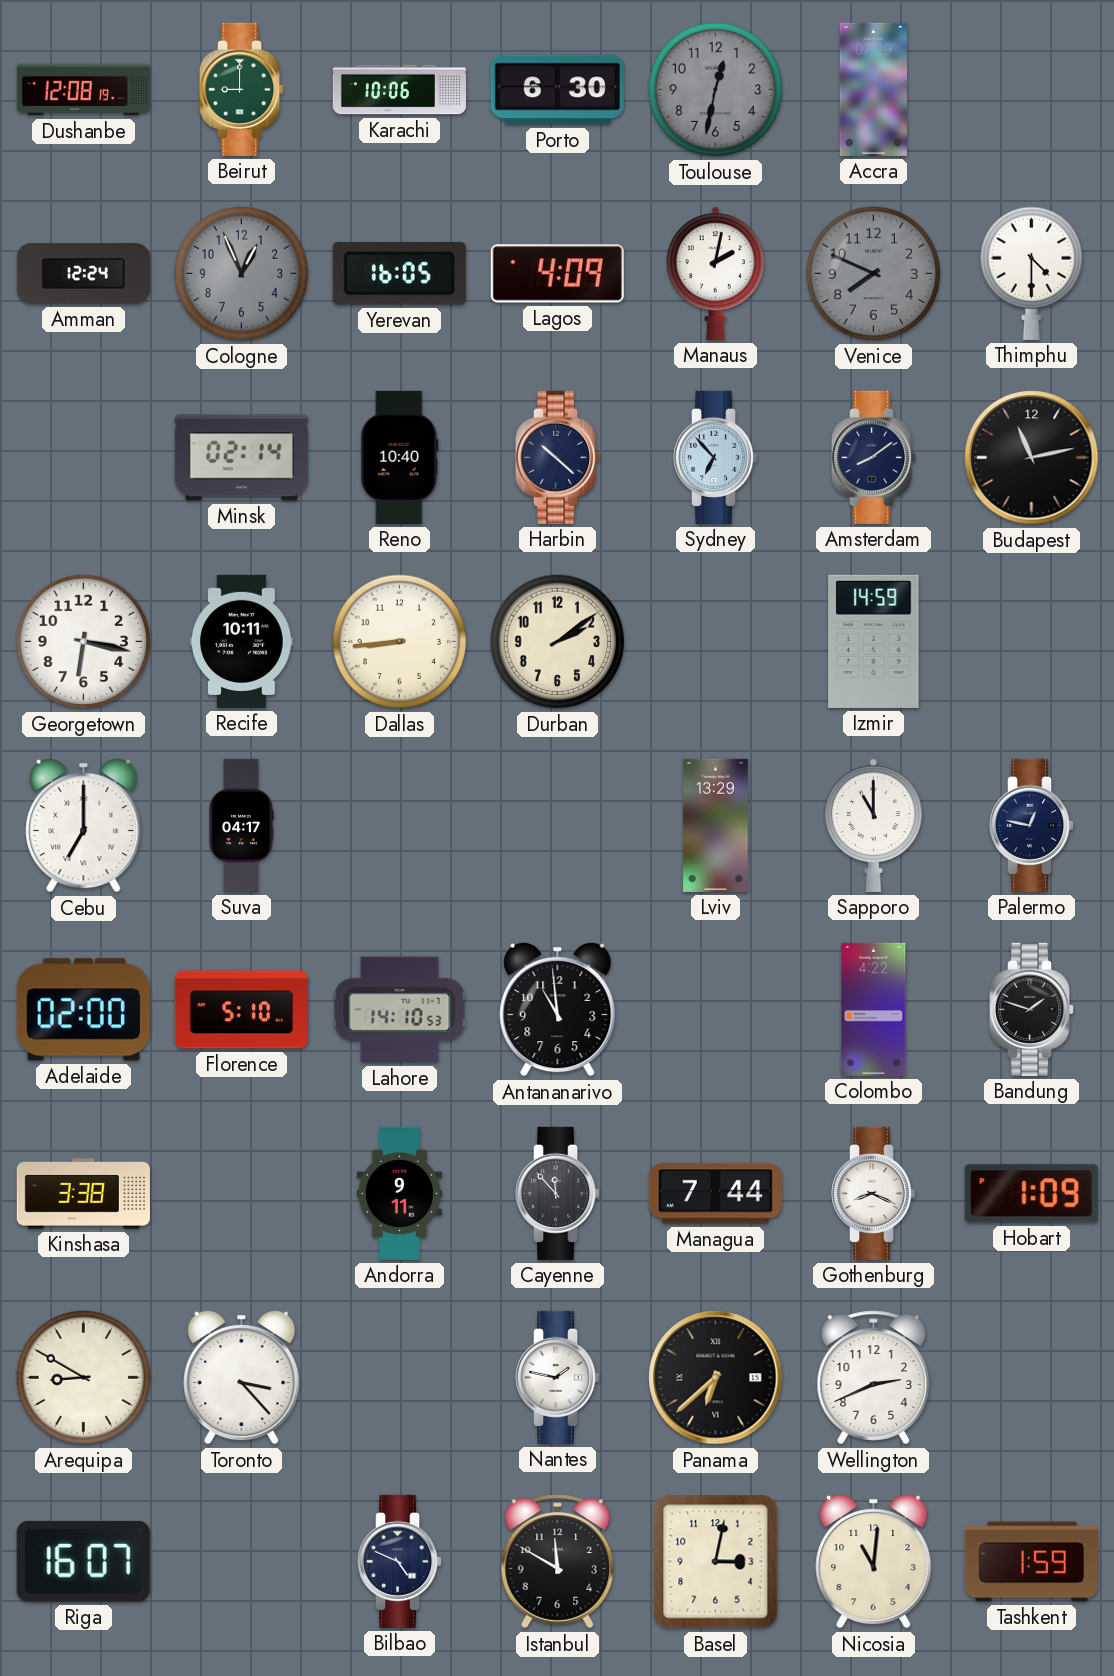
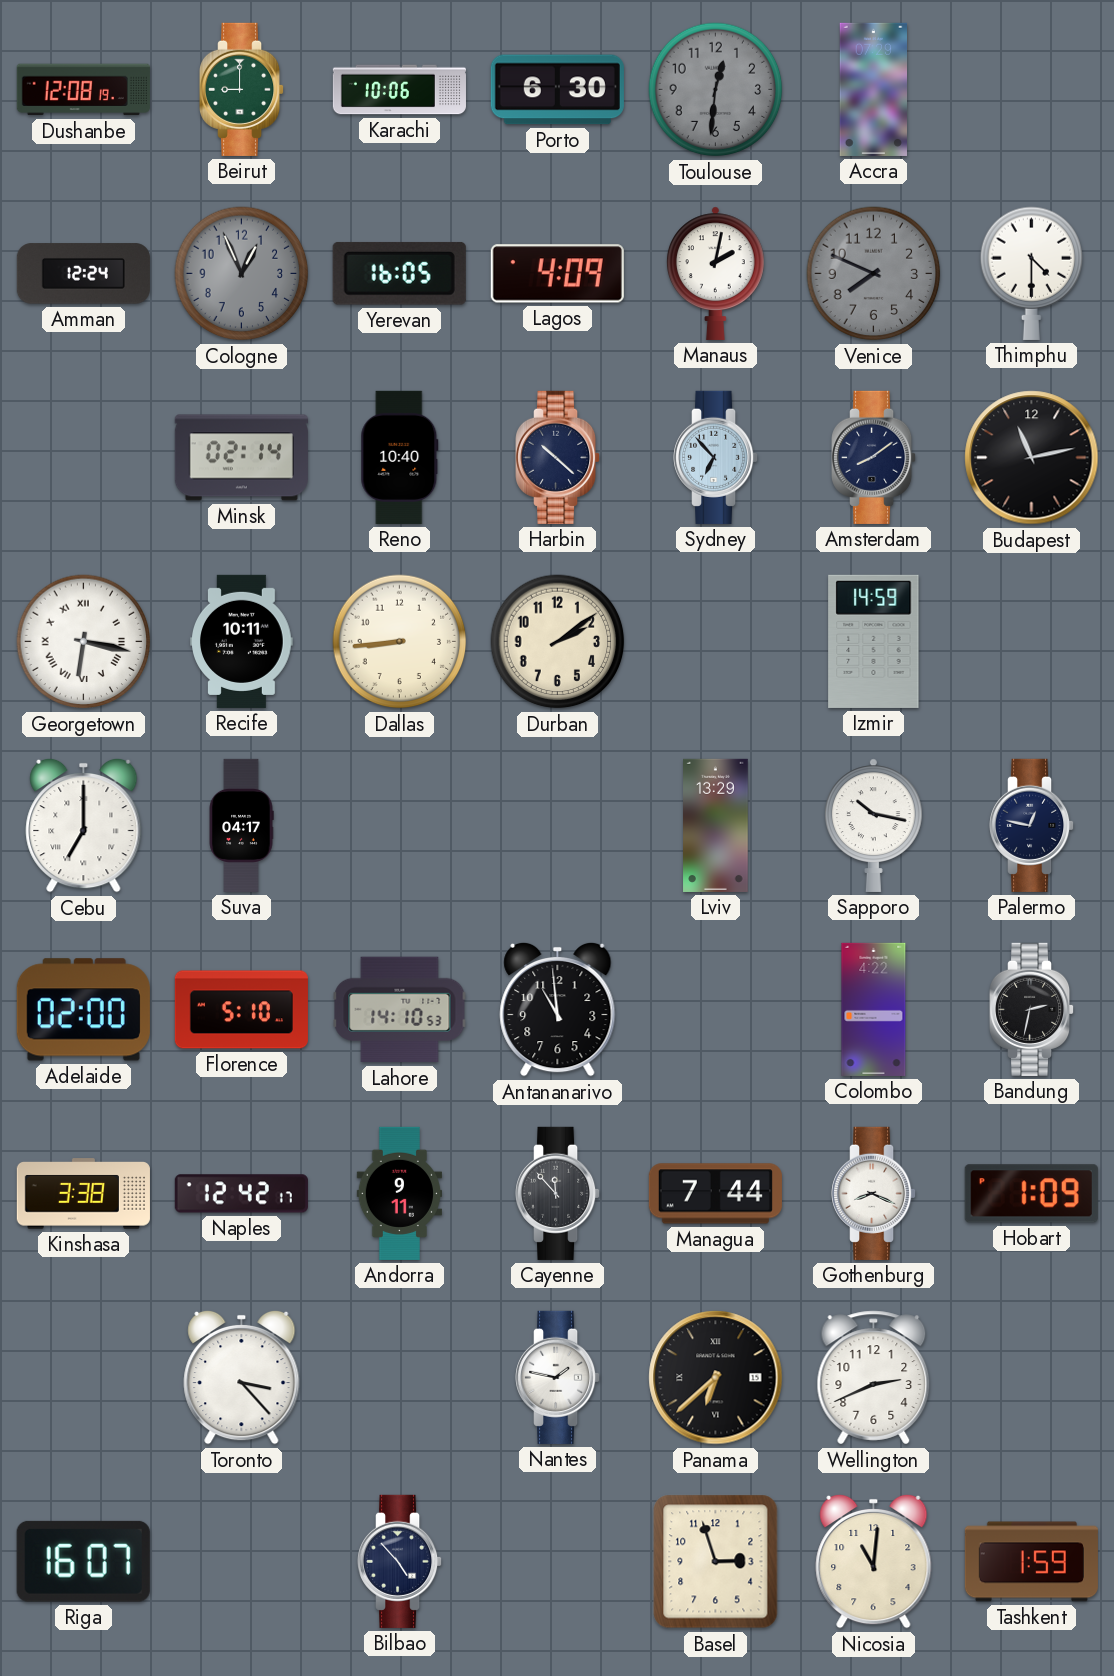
Toulouse: 12:32 -> 12:31
Georgetown numerals: Arabic -> Roman
Sapporo: 11:00 -> 10:17
Bandung: 1:48 -> 2:32
Naples: none -> 12:42
Arequipa: 8:50 -> none
Bilbao: 4:49 -> 4:53
Istanbul: 11:50 -> none
Basel: 3:02 -> 2:57
